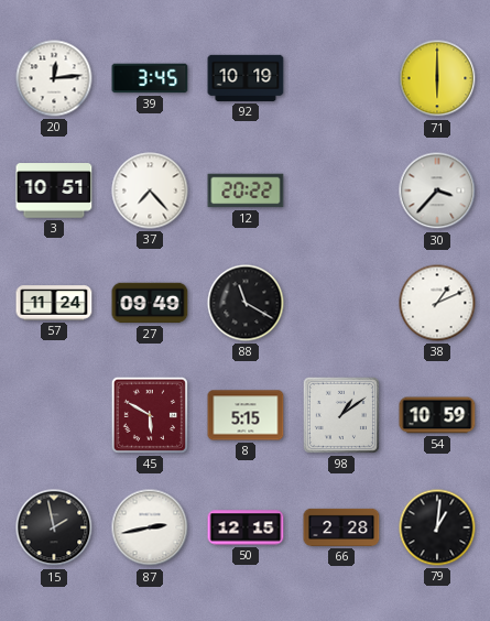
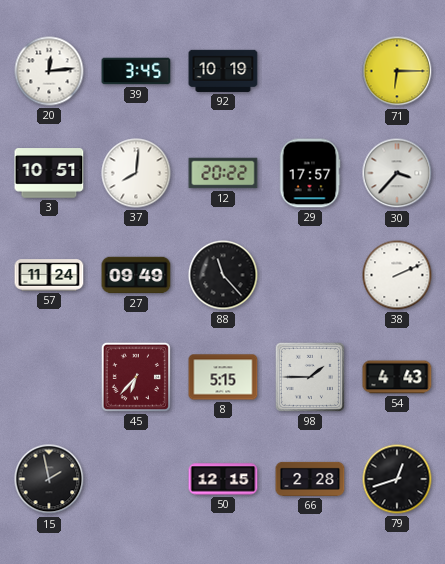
71: 6:00 -> 6:15
37: 7:23 -> 8:01
29: none -> 17:57
88: 11:20 -> 11:23
38: 1:11 -> 2:11
45: 5:50 -> 6:37
98: 1:09 -> 1:45
54: 10:59 -> 4:43
87: 2:43 -> none
79: 1:01 -> 12:42
